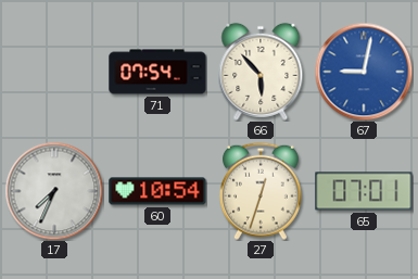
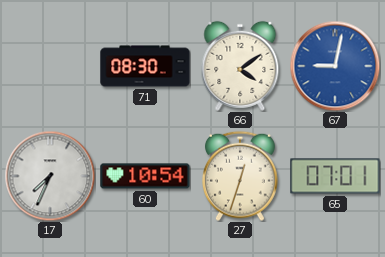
71: 07:54 -> 08:30
66: 5:53 -> 4:09
